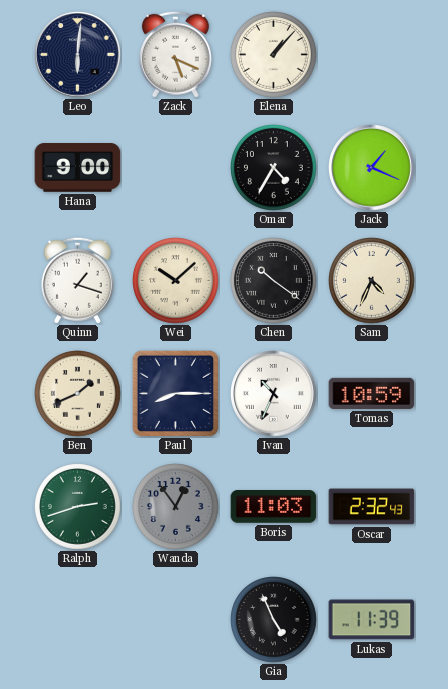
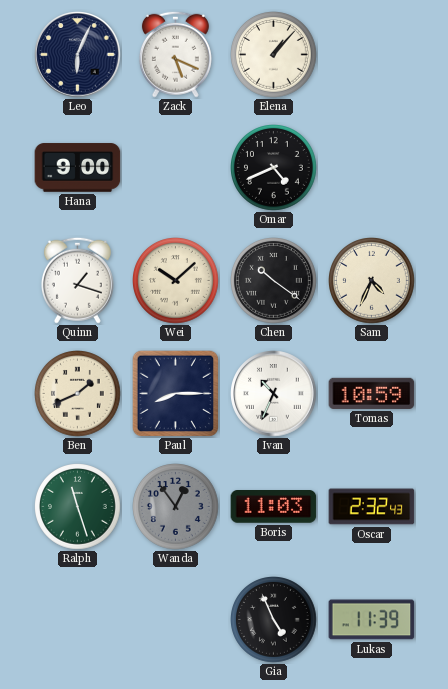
Leo: 6:01 -> 6:04
Omar: 4:35 -> 4:41
Jack: 1:19 -> none
Ralph: 2:42 -> 11:27
